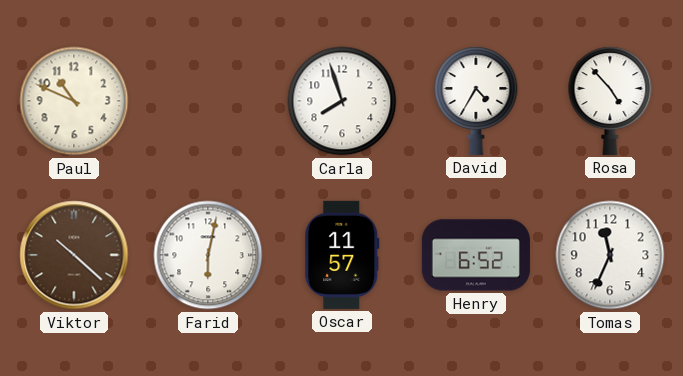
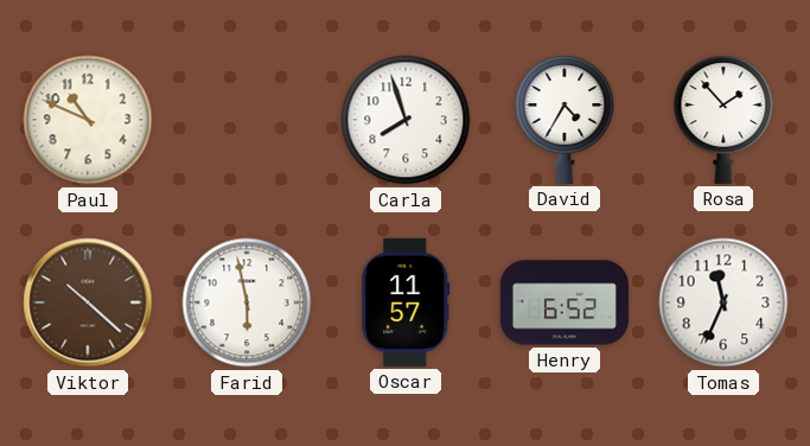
Rosa: 4:53 -> 1:53
Farid: 6:02 -> 5:58
